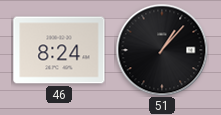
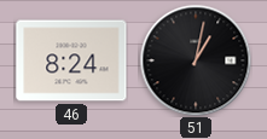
51: 1:07 -> 1:02
